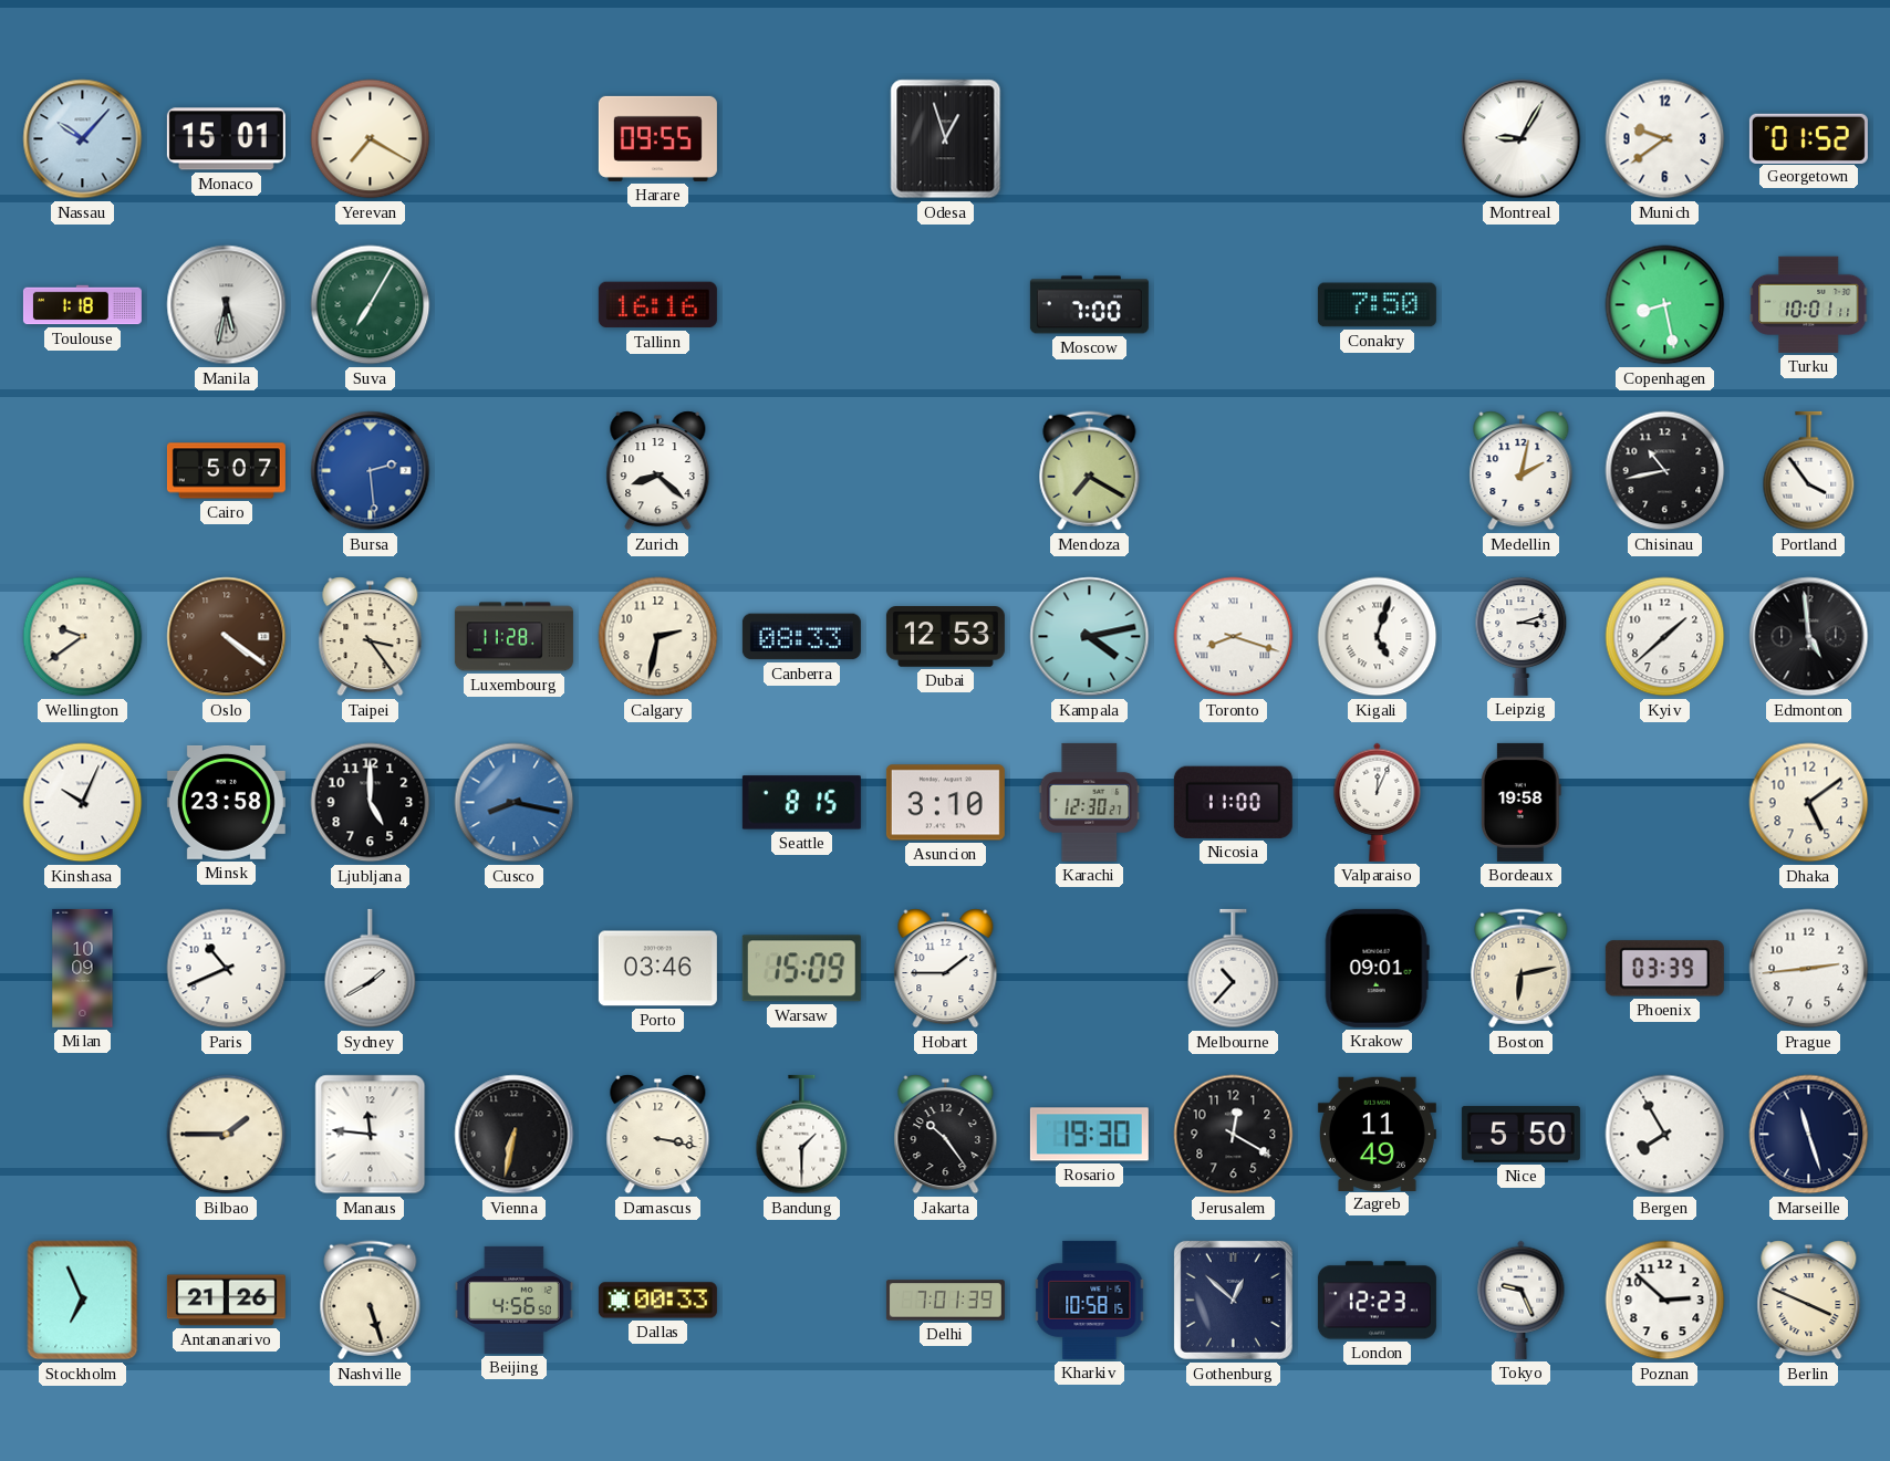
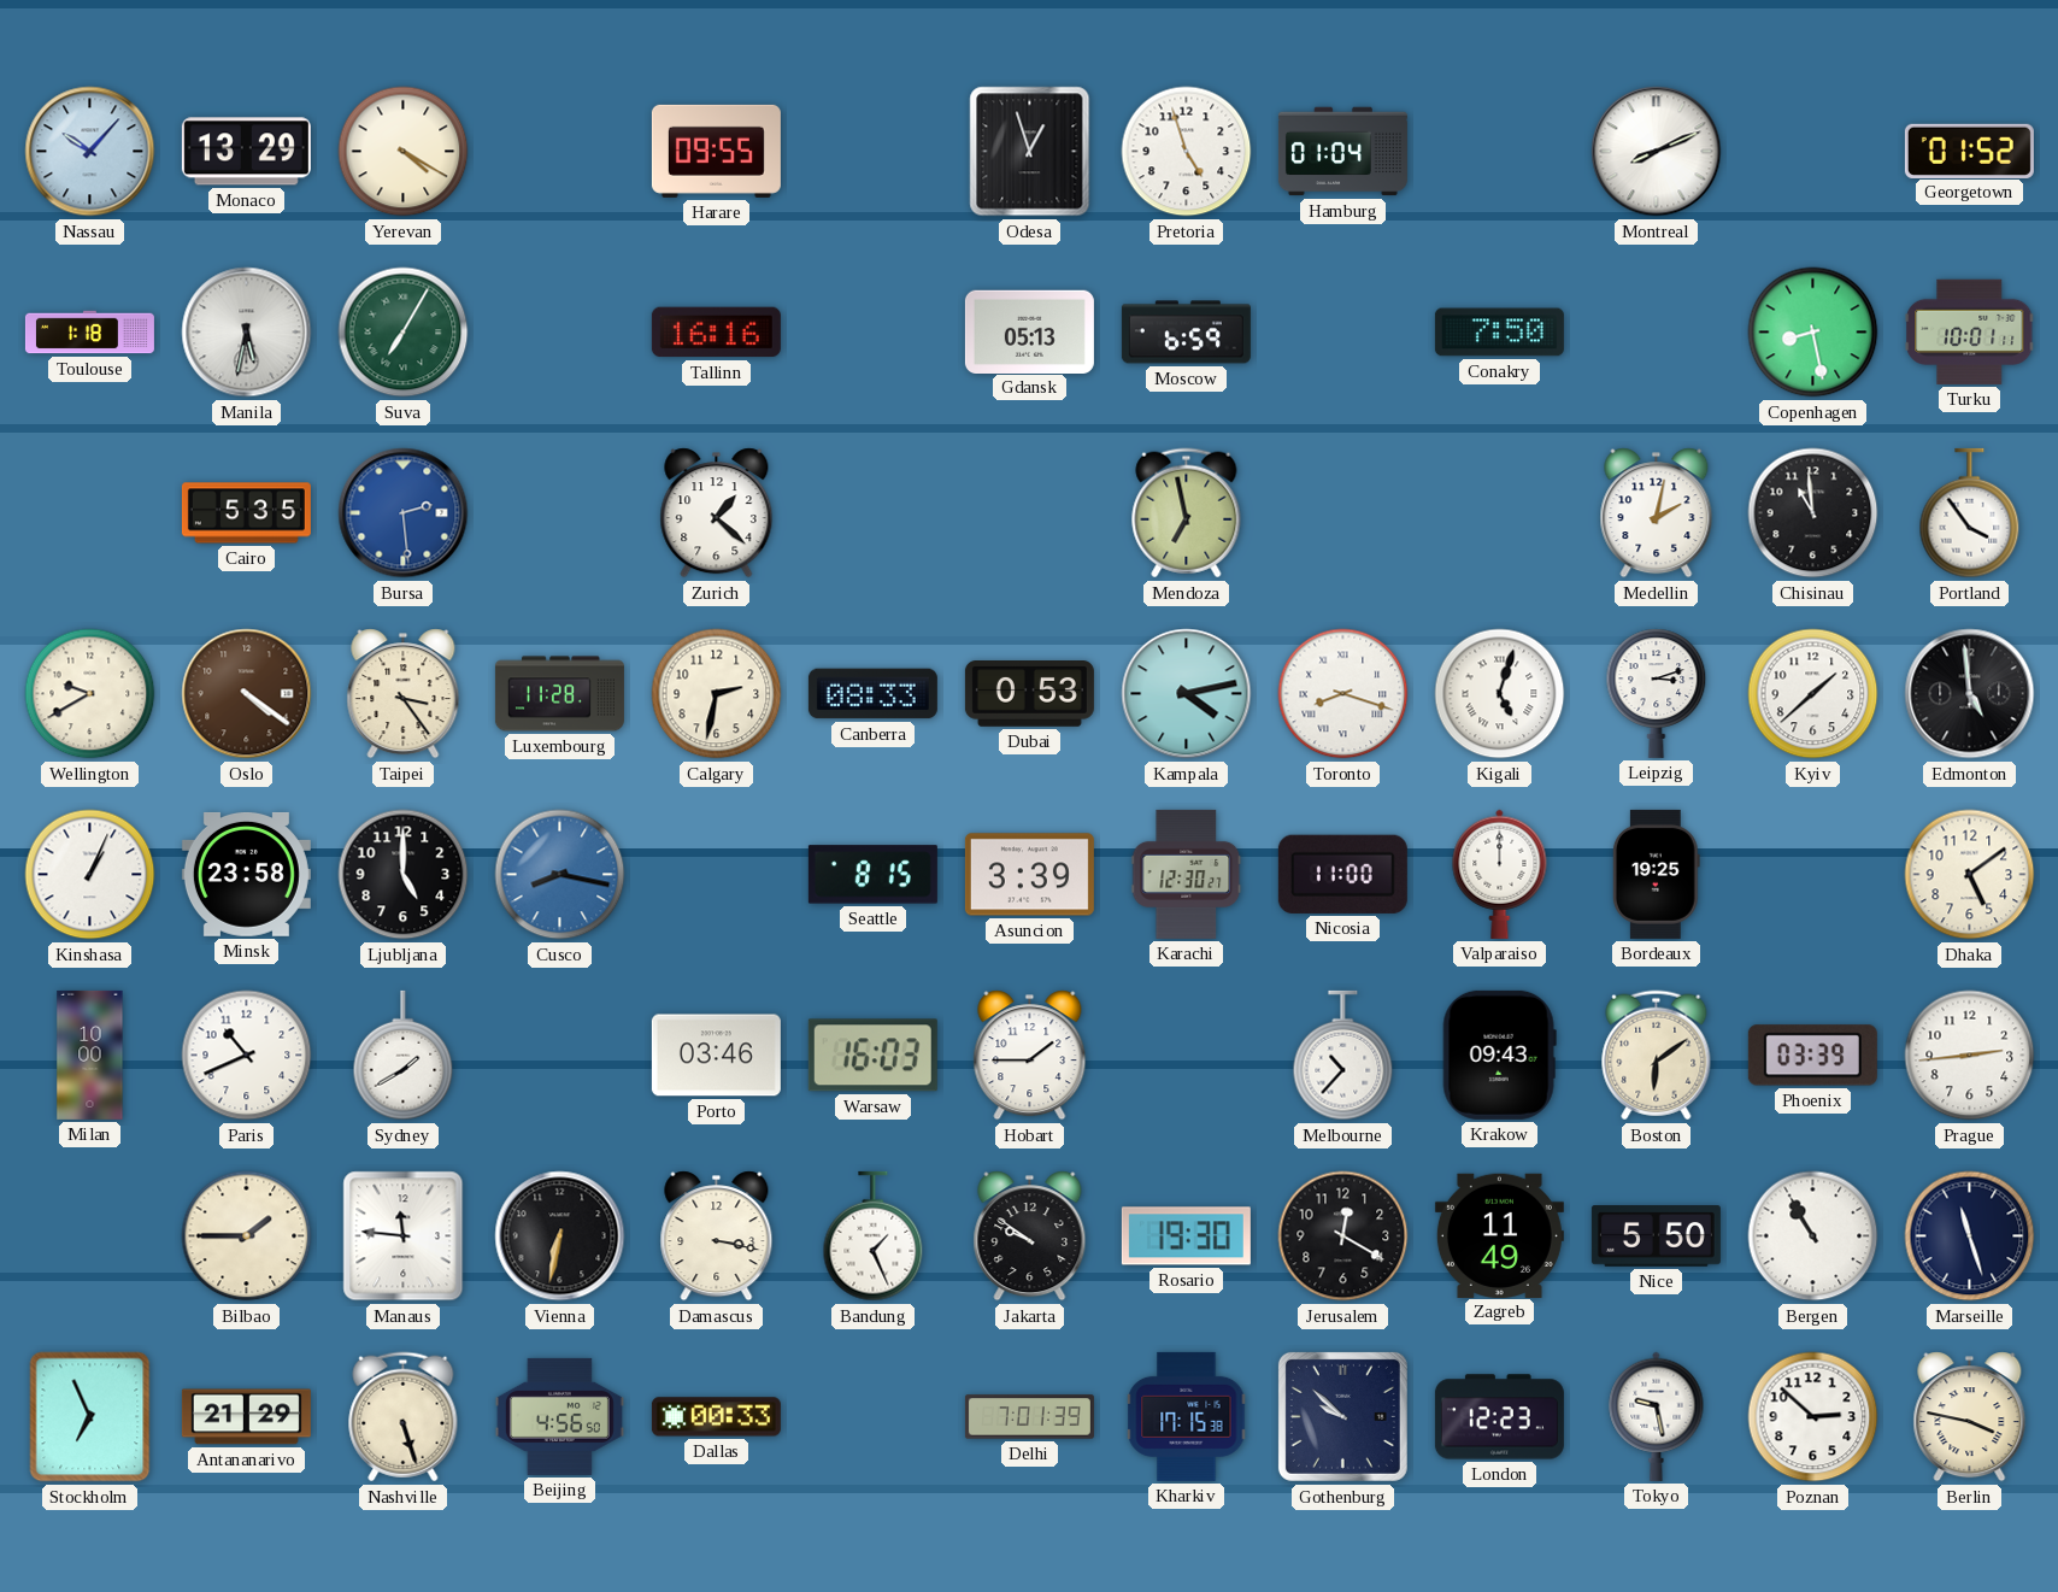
Monaco: 15:01 -> 13:29
Yerevan: 7:20 -> 4:20
Pretoria: none -> 4:57
Hamburg: none -> 01:04
Montreal: 9:05 -> 8:11
Munich: 9:39 -> none
Gdansk: none -> 05:13
Moscow: 7:00 -> 6:59
Cairo: 5:07 -> 5:35
Zurich: 8:22 -> 1:22
Mendoza: 7:20 -> 6:58
Chisinau: 10:43 -> 10:59
Wellington: 9:39 -> 9:40
Dubai: 12:53 -> 0:53
Kinshasa: 10:04 -> 1:04
Asuncion: 3:10 -> 3:39
Valparaiso: 12:04 -> 12:00
Bordeaux: 19:58 -> 19:25
Milan: 10:09 -> 10:00
Warsaw: 15:09 -> 16:03
Krakow: 09:01 -> 09:43
Boston: 6:13 -> 6:09
Bandung: 1:30 -> 1:26
Jakarta: 10:24 -> 9:51
Bergen: 7:55 -> 10:55
Antananarivo: 21:26 -> 21:29
Kharkiv: 10:58 -> 17:15
Gothenburg: 12:52 -> 9:52
Tokyo: 9:26 -> 9:28
Berlin: 3:49 -> 3:47
